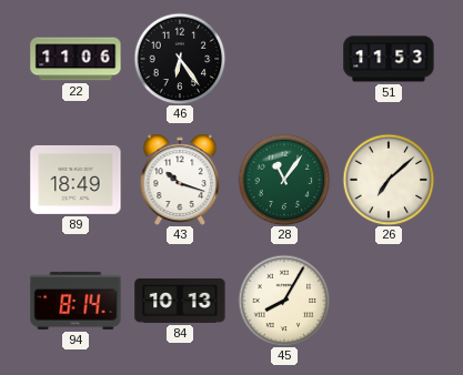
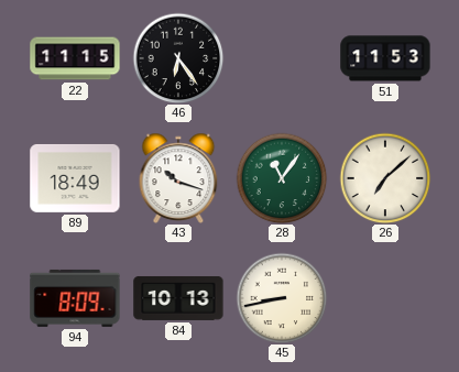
22: 11:06 -> 11:15
94: 8:14 -> 8:09
45: 8:05 -> 8:43
